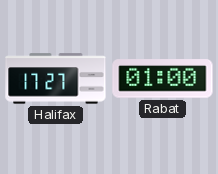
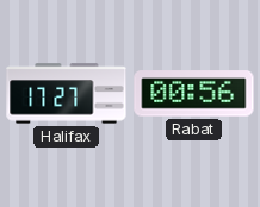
Rabat: 01:00 -> 00:56
